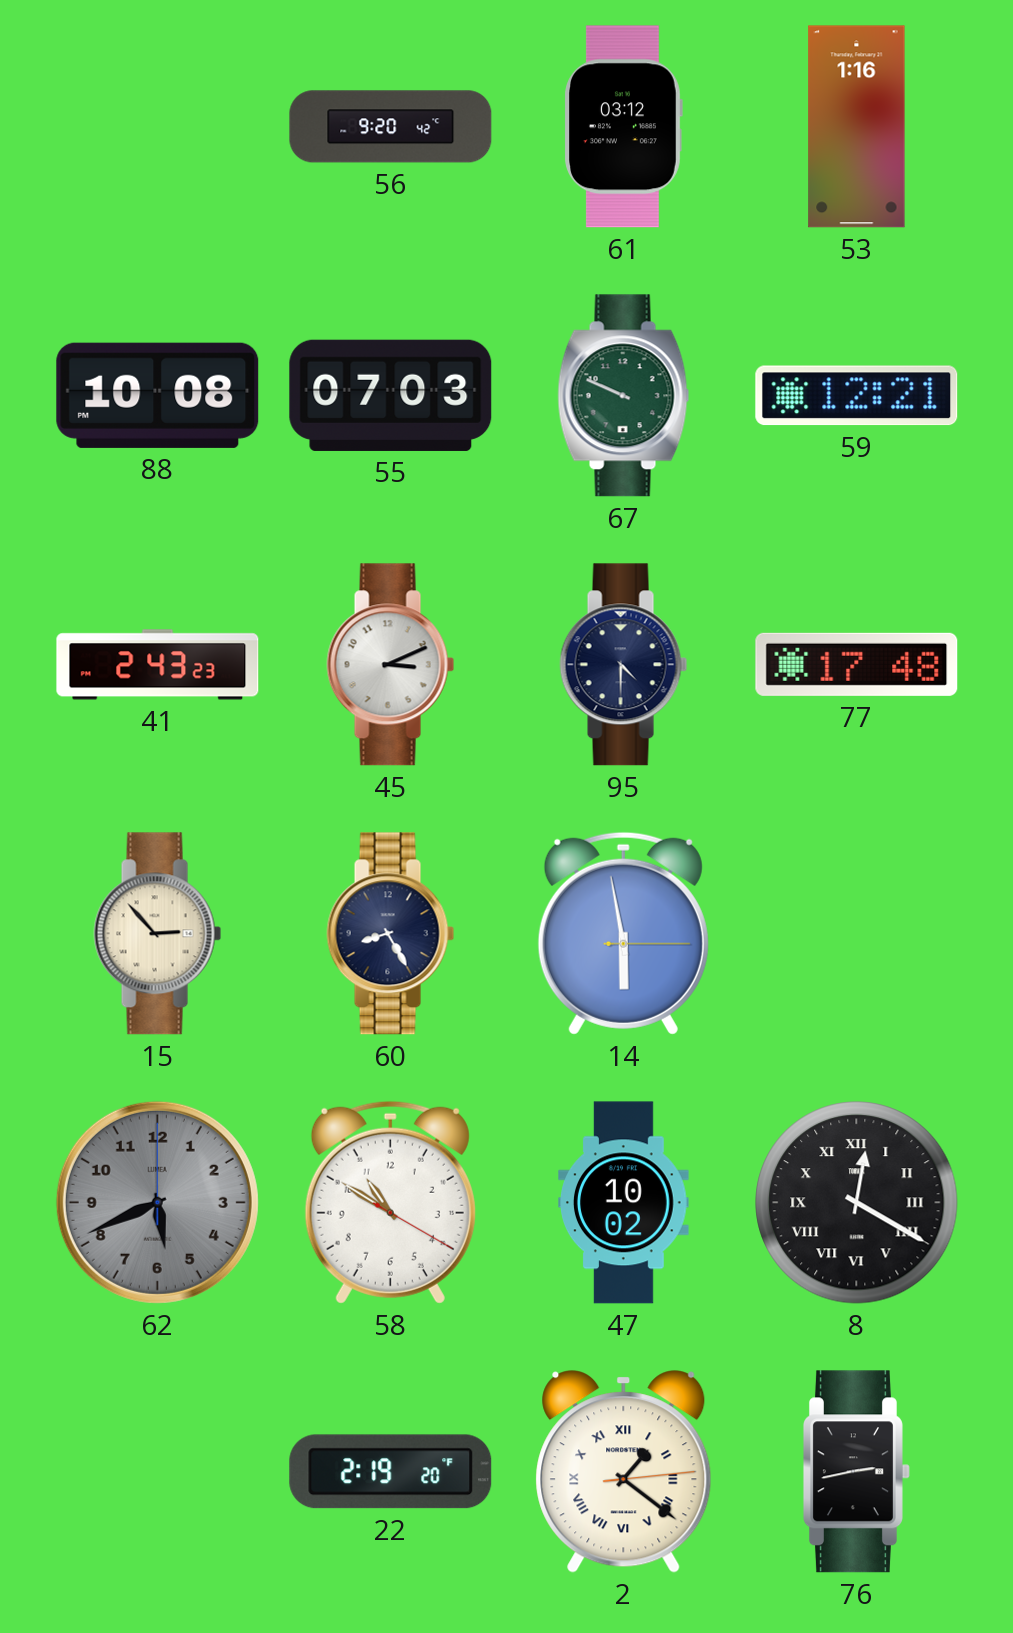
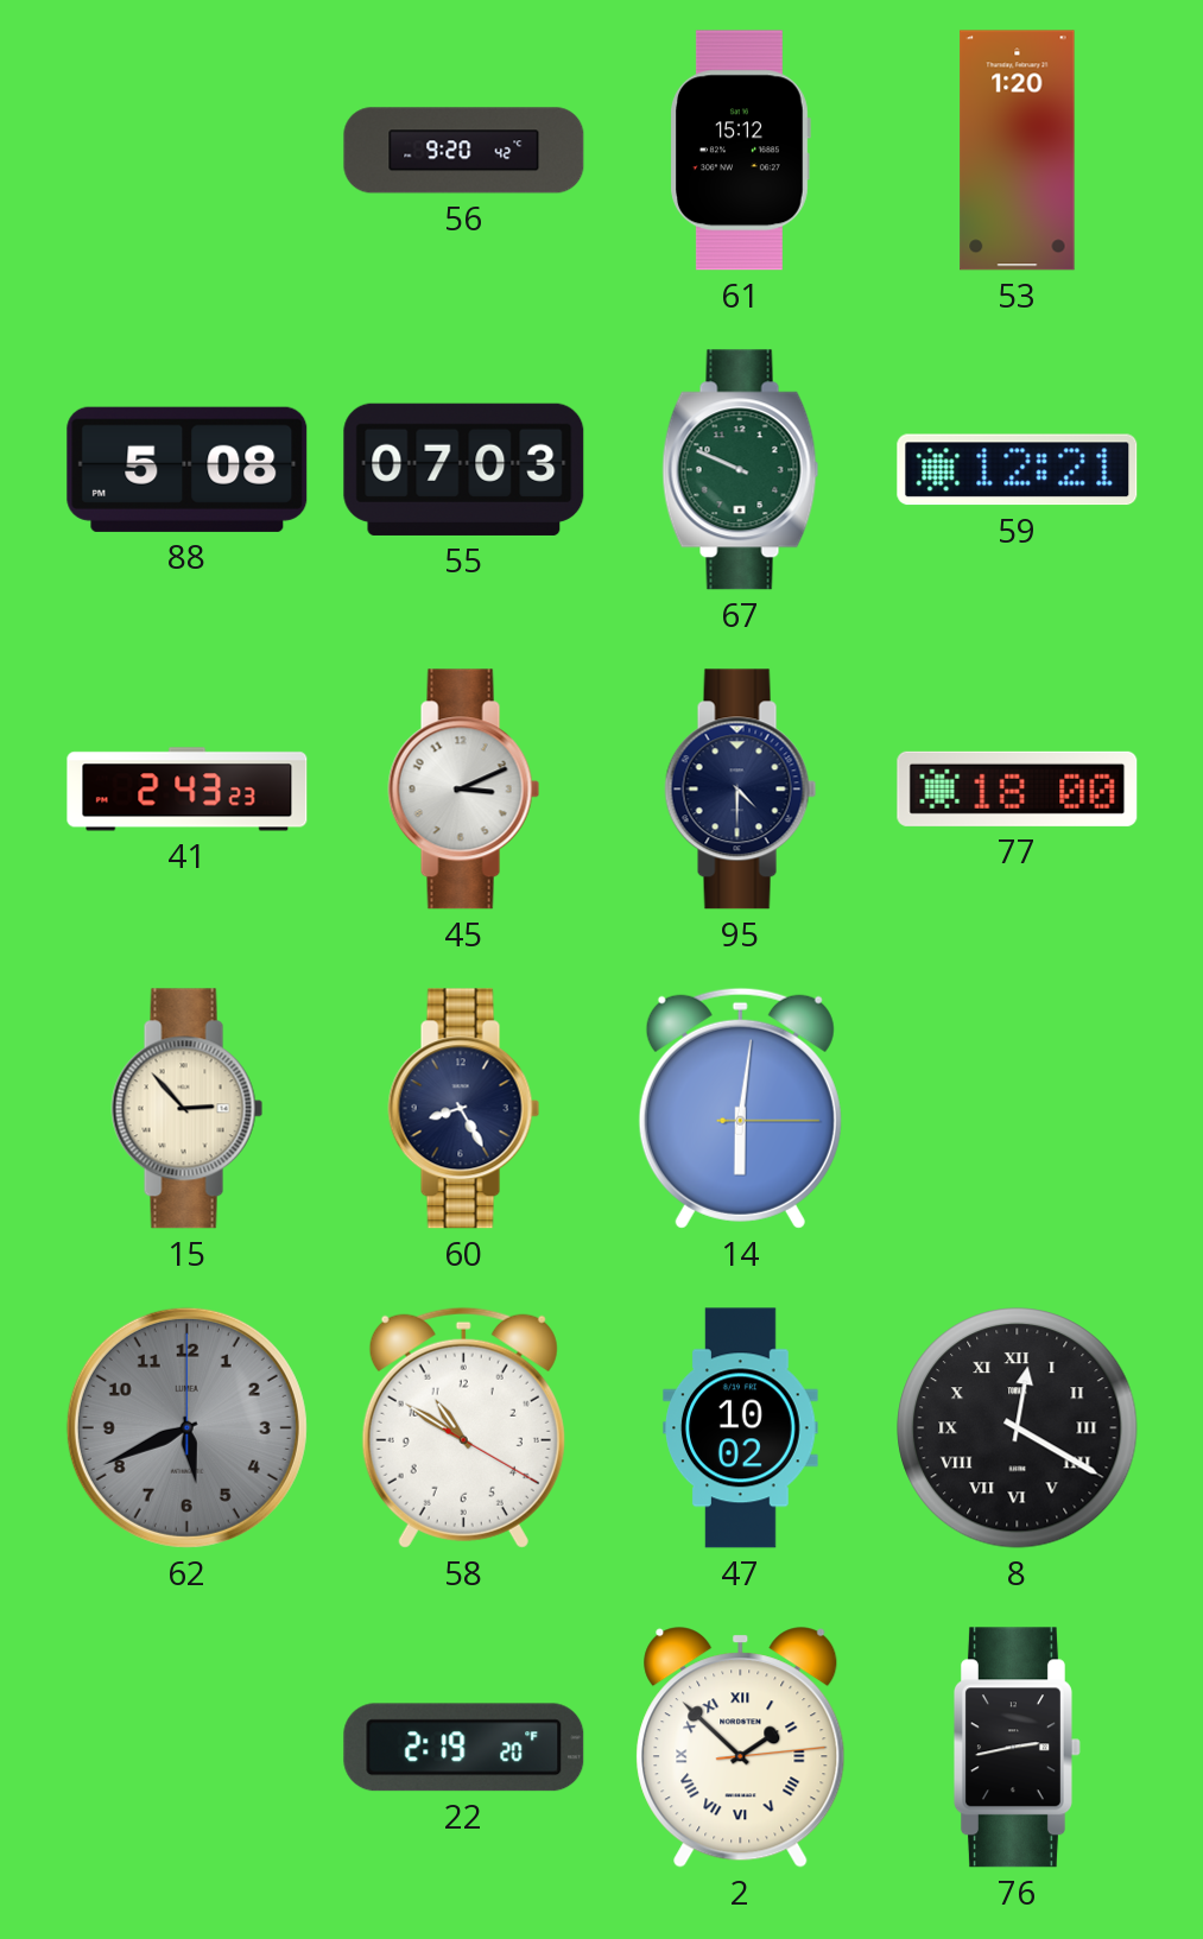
61: 03:12 -> 15:12
53: 1:16 -> 1:20
88: 10:08 -> 5:08
77: 17:48 -> 18:00
14: 5:58 -> 6:01
2: 1:21 -> 1:52
